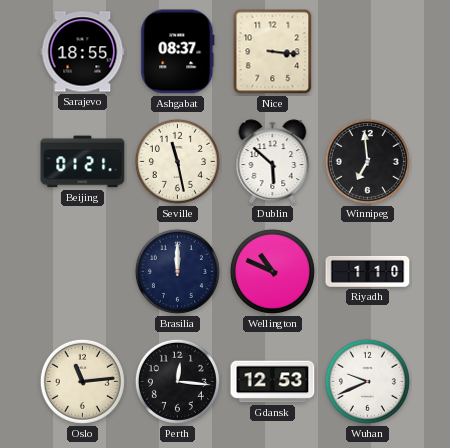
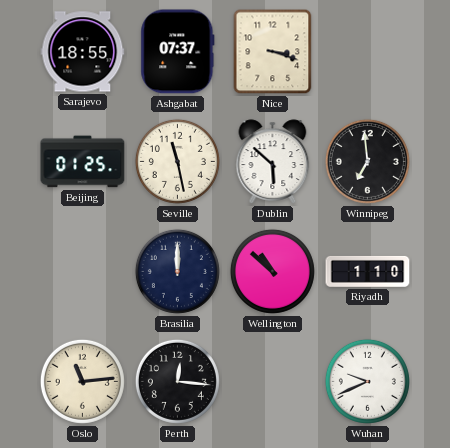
Ashgabat: 08:37 -> 07:37
Nice: 3:16 -> 3:18
Beijing: 01:21 -> 01:25
Wellington: 10:49 -> 10:52
Gdansk: 12:53 -> none
